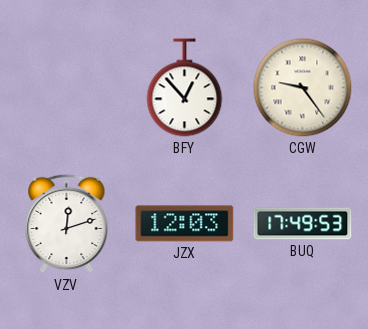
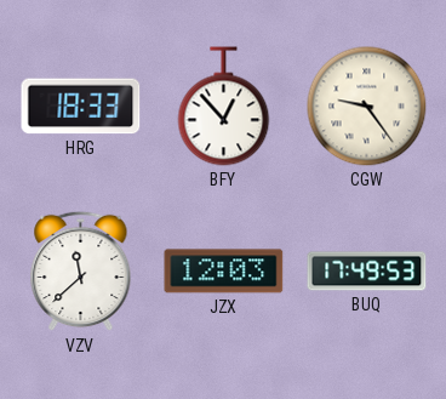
HRG: none -> 18:33
VZV: 12:12 -> 11:38
